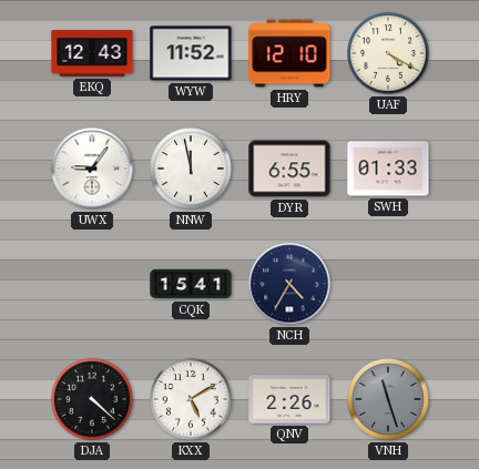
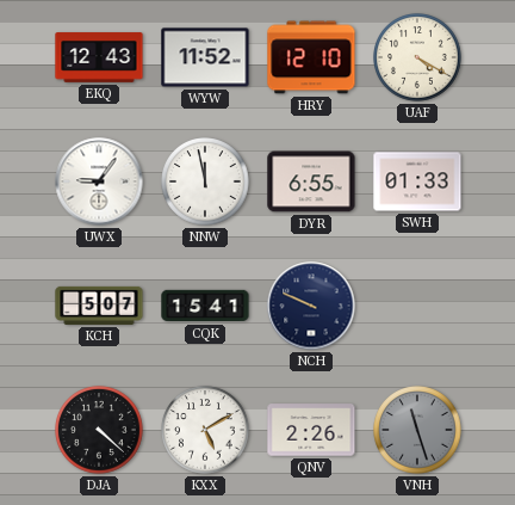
KCH: none -> 5:07
NCH: 4:35 -> 9:49
